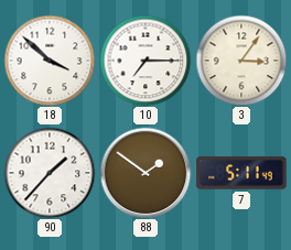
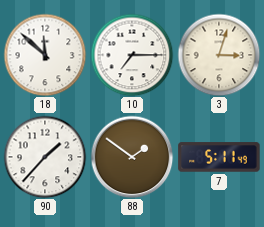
18: 3:52 -> 11:52
3: 3:06 -> 3:03
